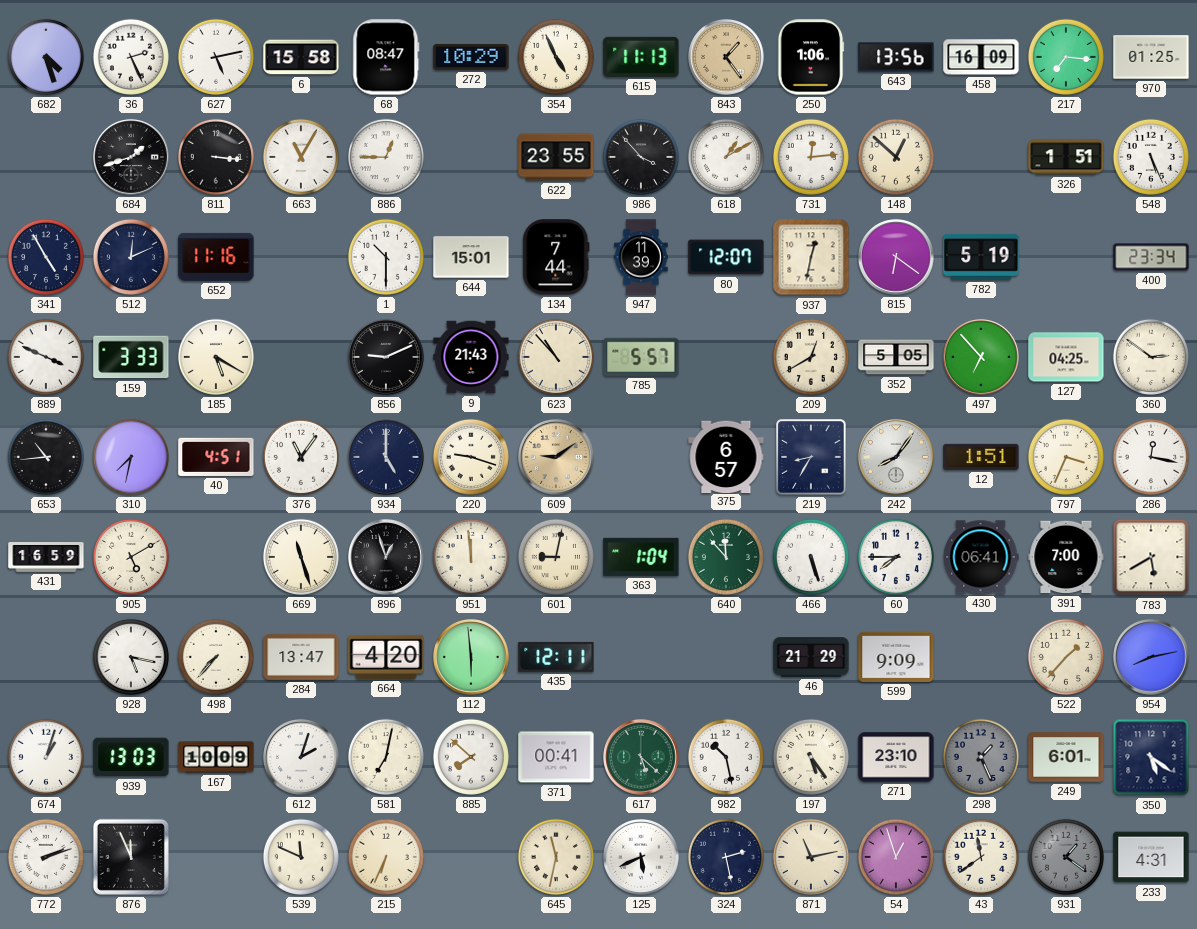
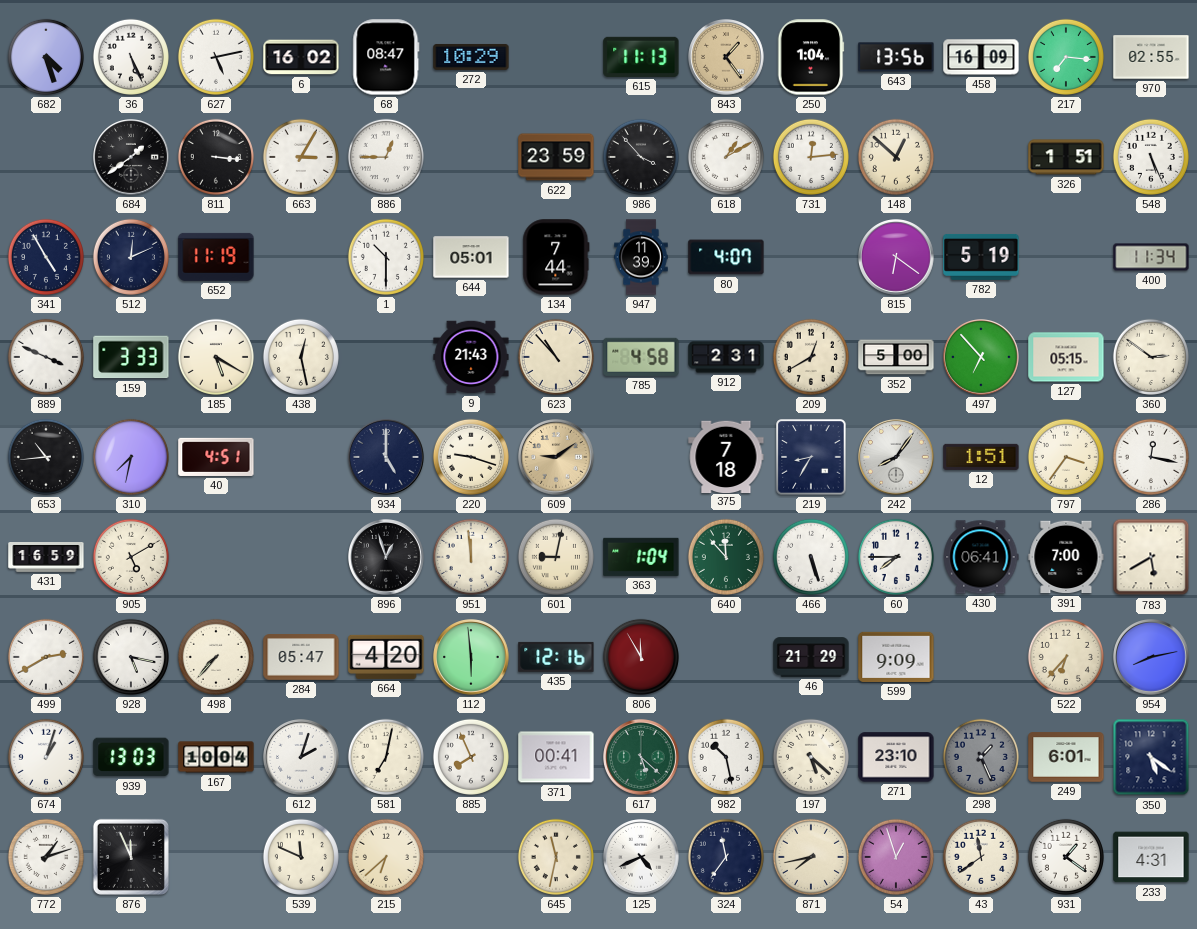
36: 2:26 -> 5:26
6: 15:58 -> 16:02
354: 4:56 -> none
250: 1:06 -> 1:04
970: 01:25 -> 02:55
684: 1:42 -> 1:39
663: 11:05 -> 3:05
622: 23:55 -> 23:59
652: 11:16 -> 11:19
644: 15:01 -> 05:01
80: 12:07 -> 4:07
937: 12:32 -> none
400: 23:34 -> 11:34
438: none -> 12:28
856: 9:11 -> none
785: 5:57 -> 4:58
912: none -> 2:31
352: 5:05 -> 5:00
127: 04:25 -> 05:15
376: 11:06 -> none
375: 6:57 -> 7:18
797: 3:34 -> 3:36
669: 11:27 -> none
499: none -> 2:40
284: 13:47 -> 05:47
435: 12:11 -> 12:16
806: none -> 11:55
522: 1:37 -> 6:37
167: 10:09 -> 10:04
885: 7:52 -> 7:56
197: 5:24 -> 5:22
772: 2:12 -> 1:12
215: 6:34 -> 6:38
125: 5:41 -> 4:41
324: 2:28 -> 11:36
871: 11:13 -> 7:43
931 dial: grey -> white
